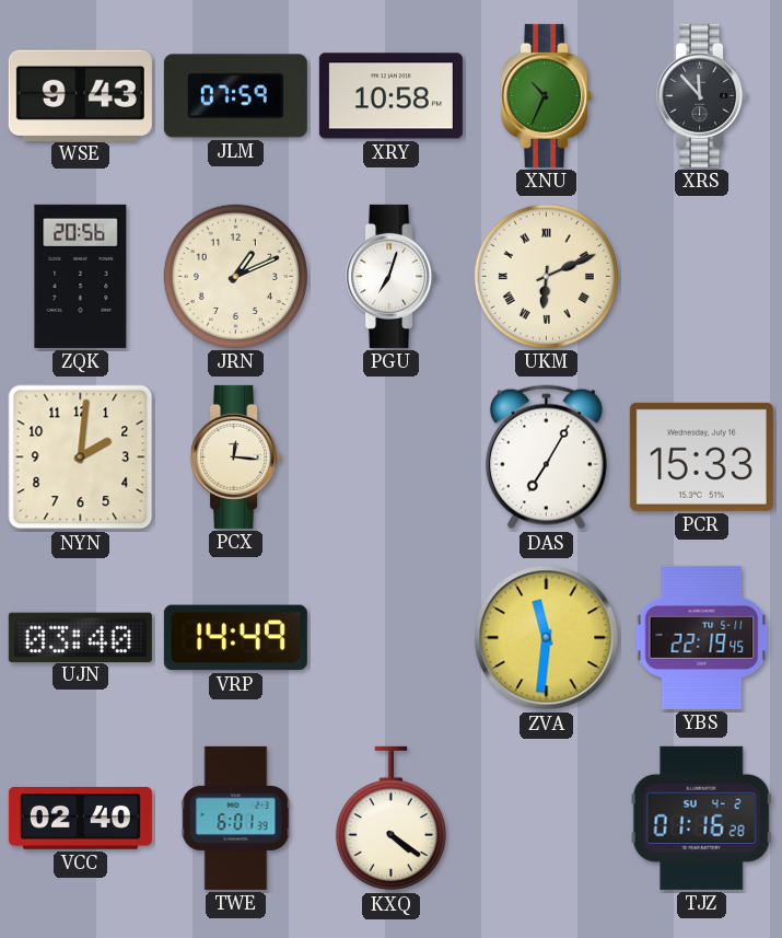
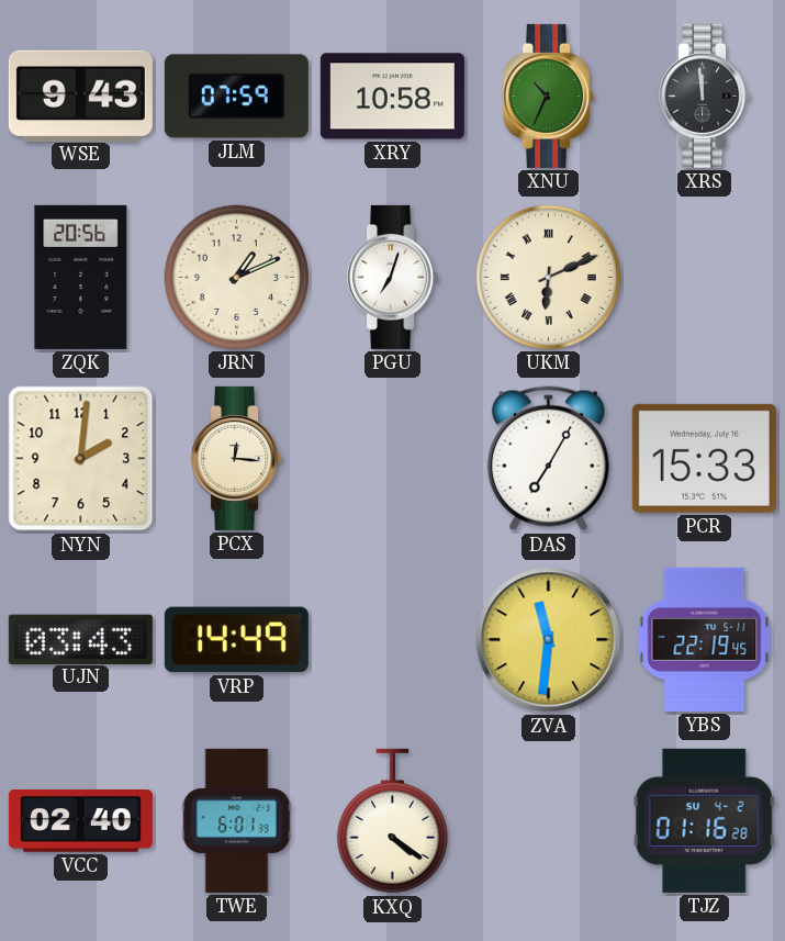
XRS: 11:53 -> 11:59
UJN: 03:40 -> 03:43
